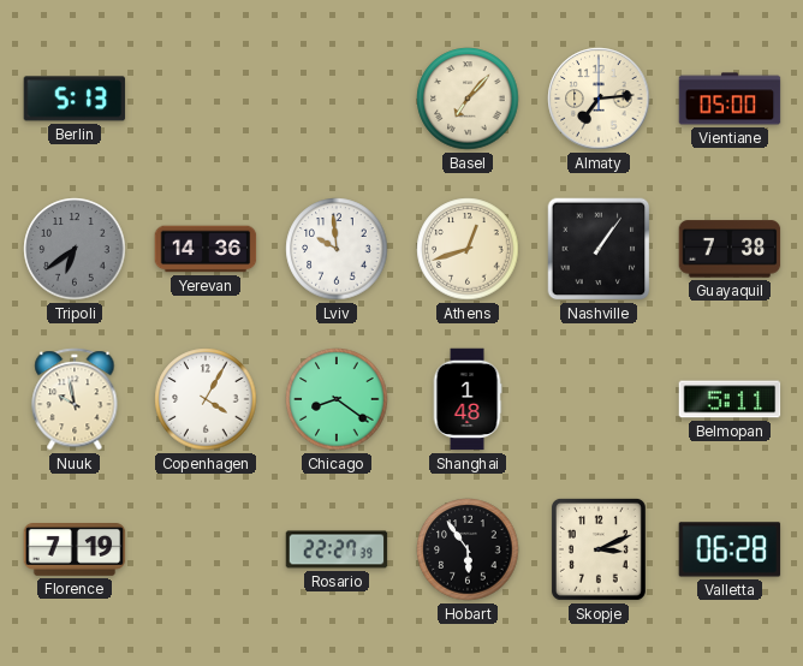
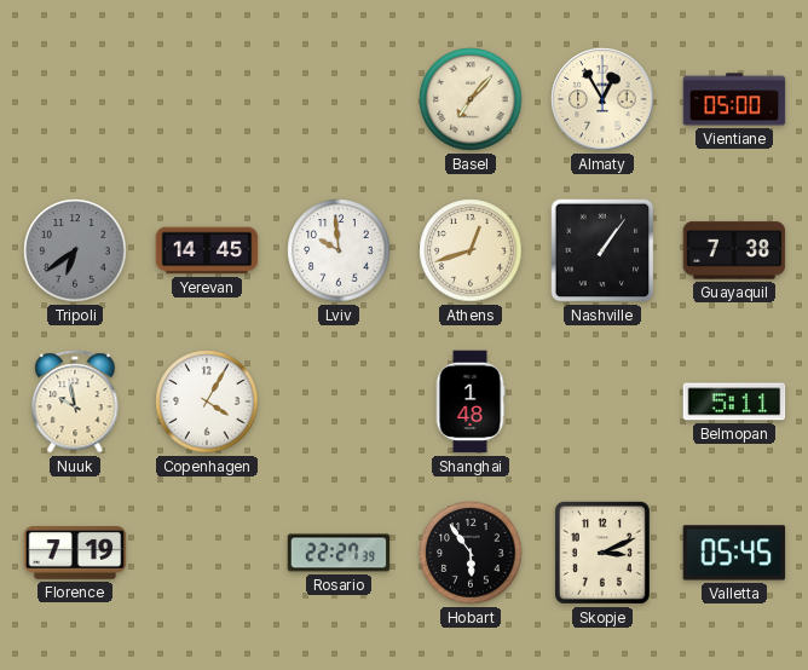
Berlin: 5:13 -> none
Almaty: 7:14 -> 12:55
Yerevan: 14:36 -> 14:45
Chicago: 8:21 -> none
Valletta: 06:28 -> 05:45
